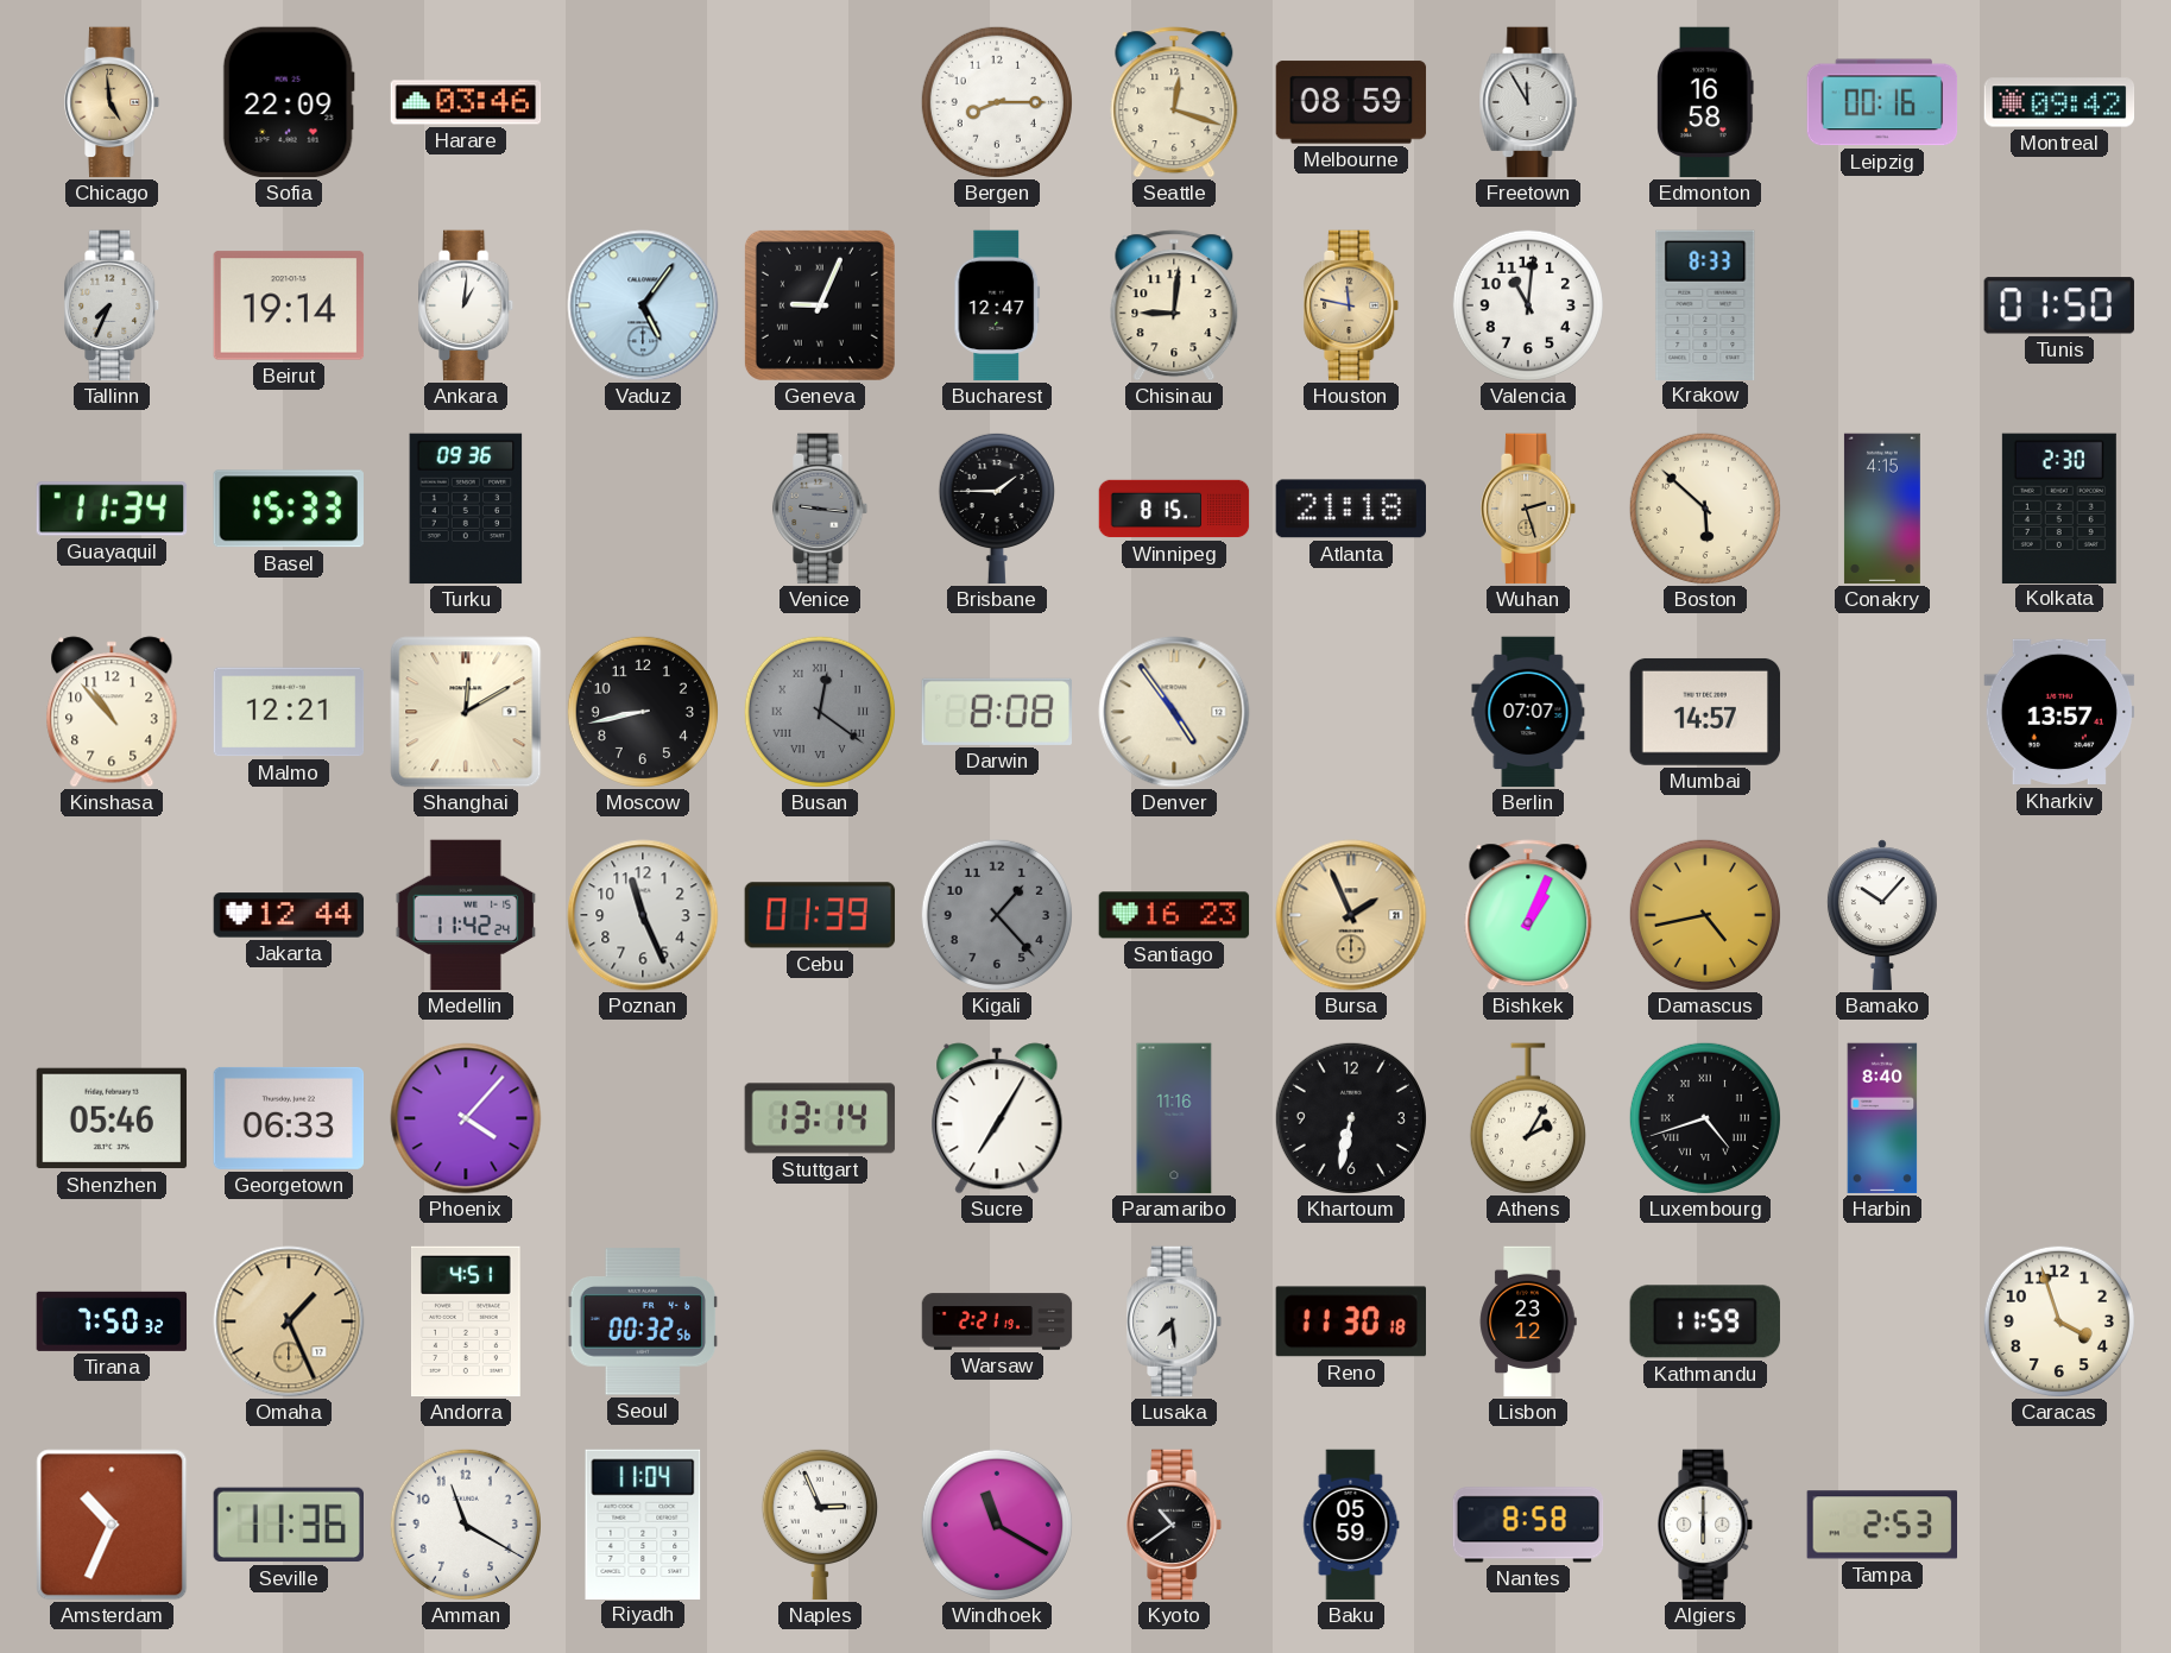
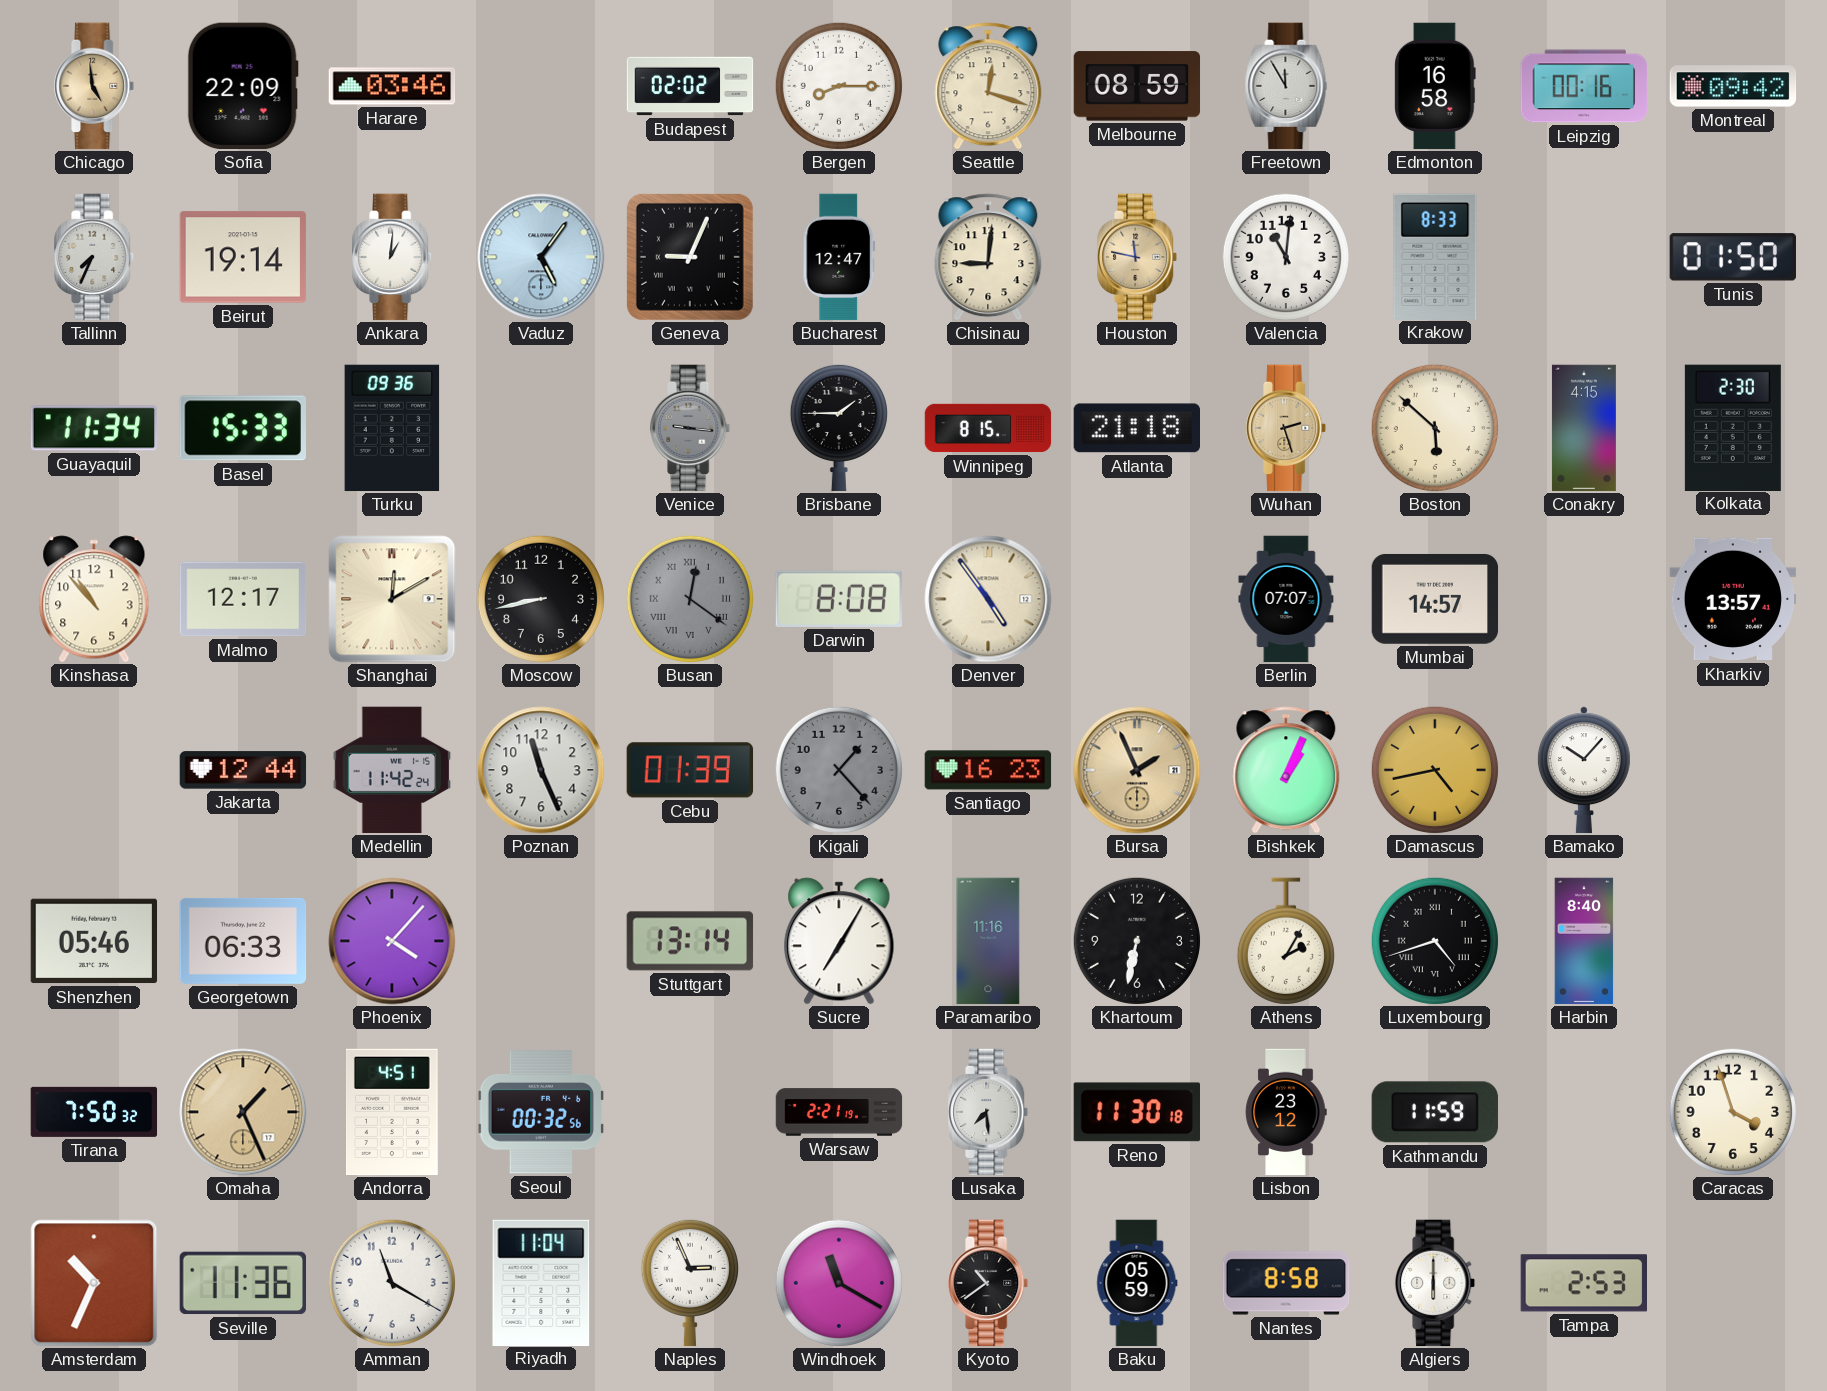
Budapest: none -> 02:02
Malmo: 12:21 -> 12:17
